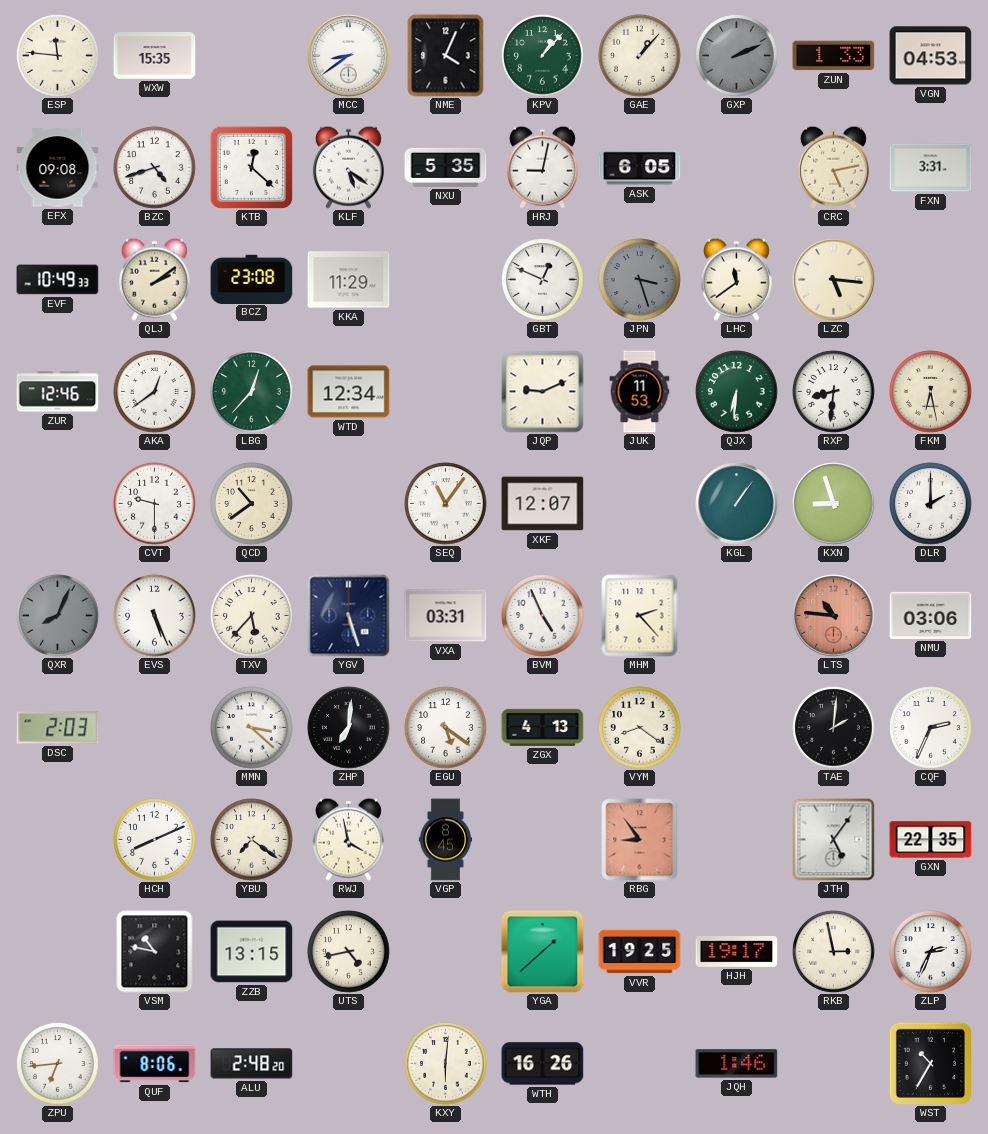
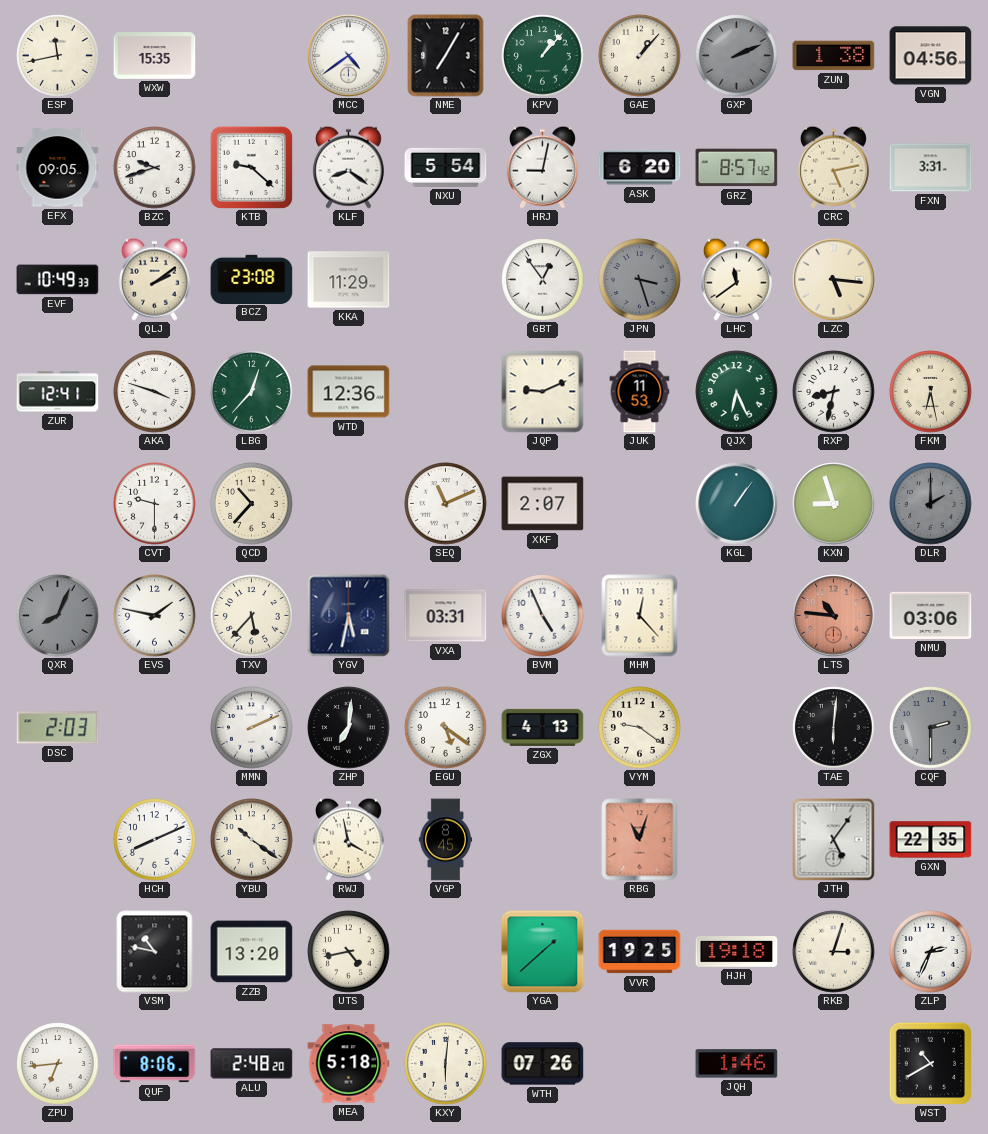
ESP: 11:46 -> 11:43
MCC: 8:39 -> 4:39
NME: 4:04 -> 7:05
ZUN: 1:33 -> 1:38
VGN: 04:53 -> 04:56
EFX: 09:08 -> 09:05
BZC: 4:42 -> 9:42
KTB: 12:22 -> 9:22
KLF: 5:21 -> 8:21
NXU: 5:35 -> 5:54
ASK: 6:05 -> 6:20
GRZ: none -> 8:57
GBT: 12:49 -> 12:54
ZUR: 12:46 -> 12:41
AKA: 12:39 -> 3:48
WTD: 12:34 -> 12:36
QJX: 6:31 -> 6:26
RXP: 8:31 -> 8:32
QCD: 10:39 -> 10:37
SEQ: 11:06 -> 11:11
XKF: 12:07 -> 2:07
DLR dial: white -> grey
EVS: 5:26 -> 1:47
YGV: 5:27 -> 5:32
MHM: 2:23 -> 12:23
MMN: 3:22 -> 2:11
VYM: 8:21 -> 9:21
TAE: 2:01 -> 6:01
CQF: 2:34 -> 2:30
CQF dial: white -> grey
YBU: 7:21 -> 10:21
RBG: 8:54 -> 11:03
ZZB: 13:15 -> 13:20
HJH: 19:17 -> 19:18
RKB: 2:58 -> 3:03
MEA: none -> 5:18
WTH: 16:26 -> 07:26
WST: 10:35 -> 10:40
